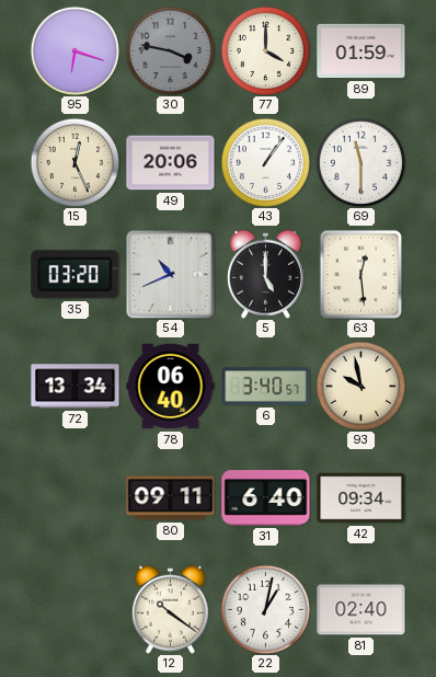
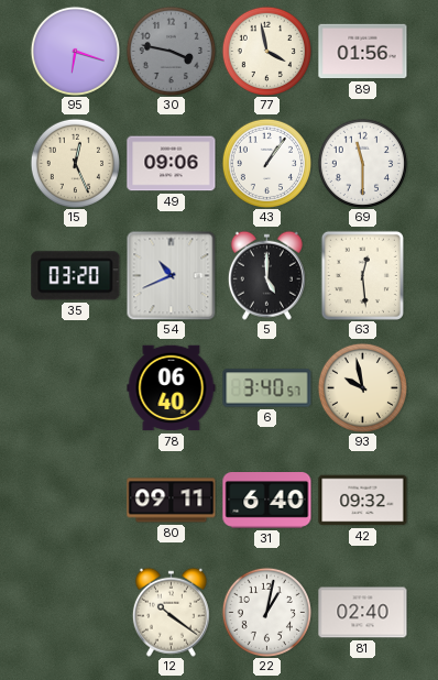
77: 4:00 -> 3:58
89: 01:59 -> 01:56
49: 20:06 -> 09:06
72: 13:34 -> none
42: 09:34 -> 09:32
